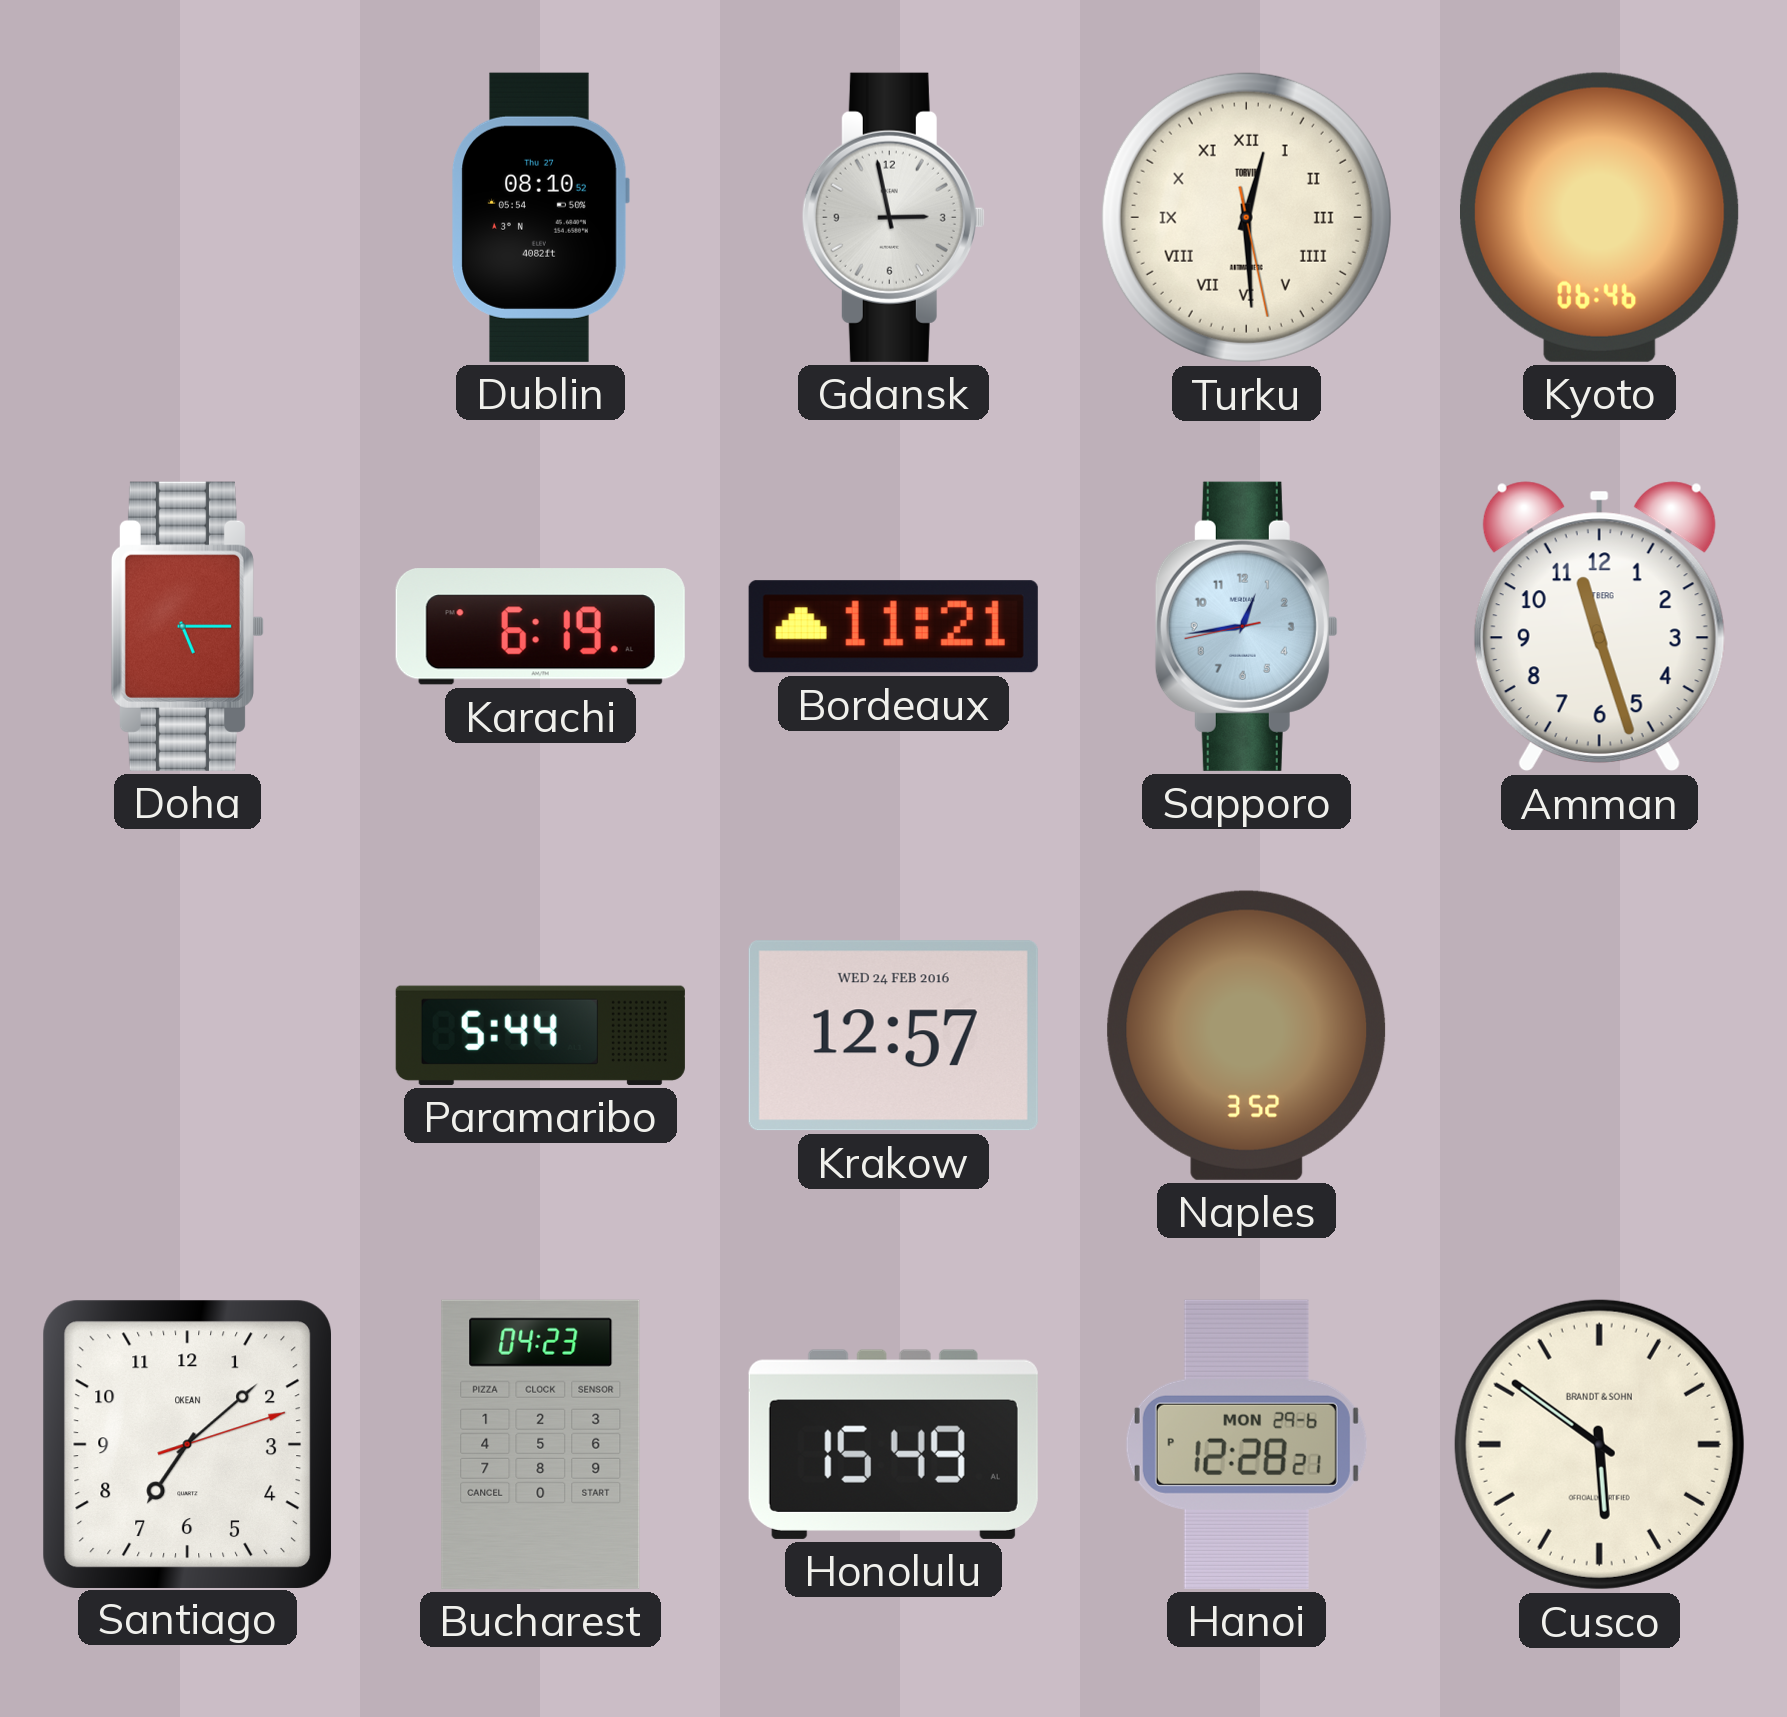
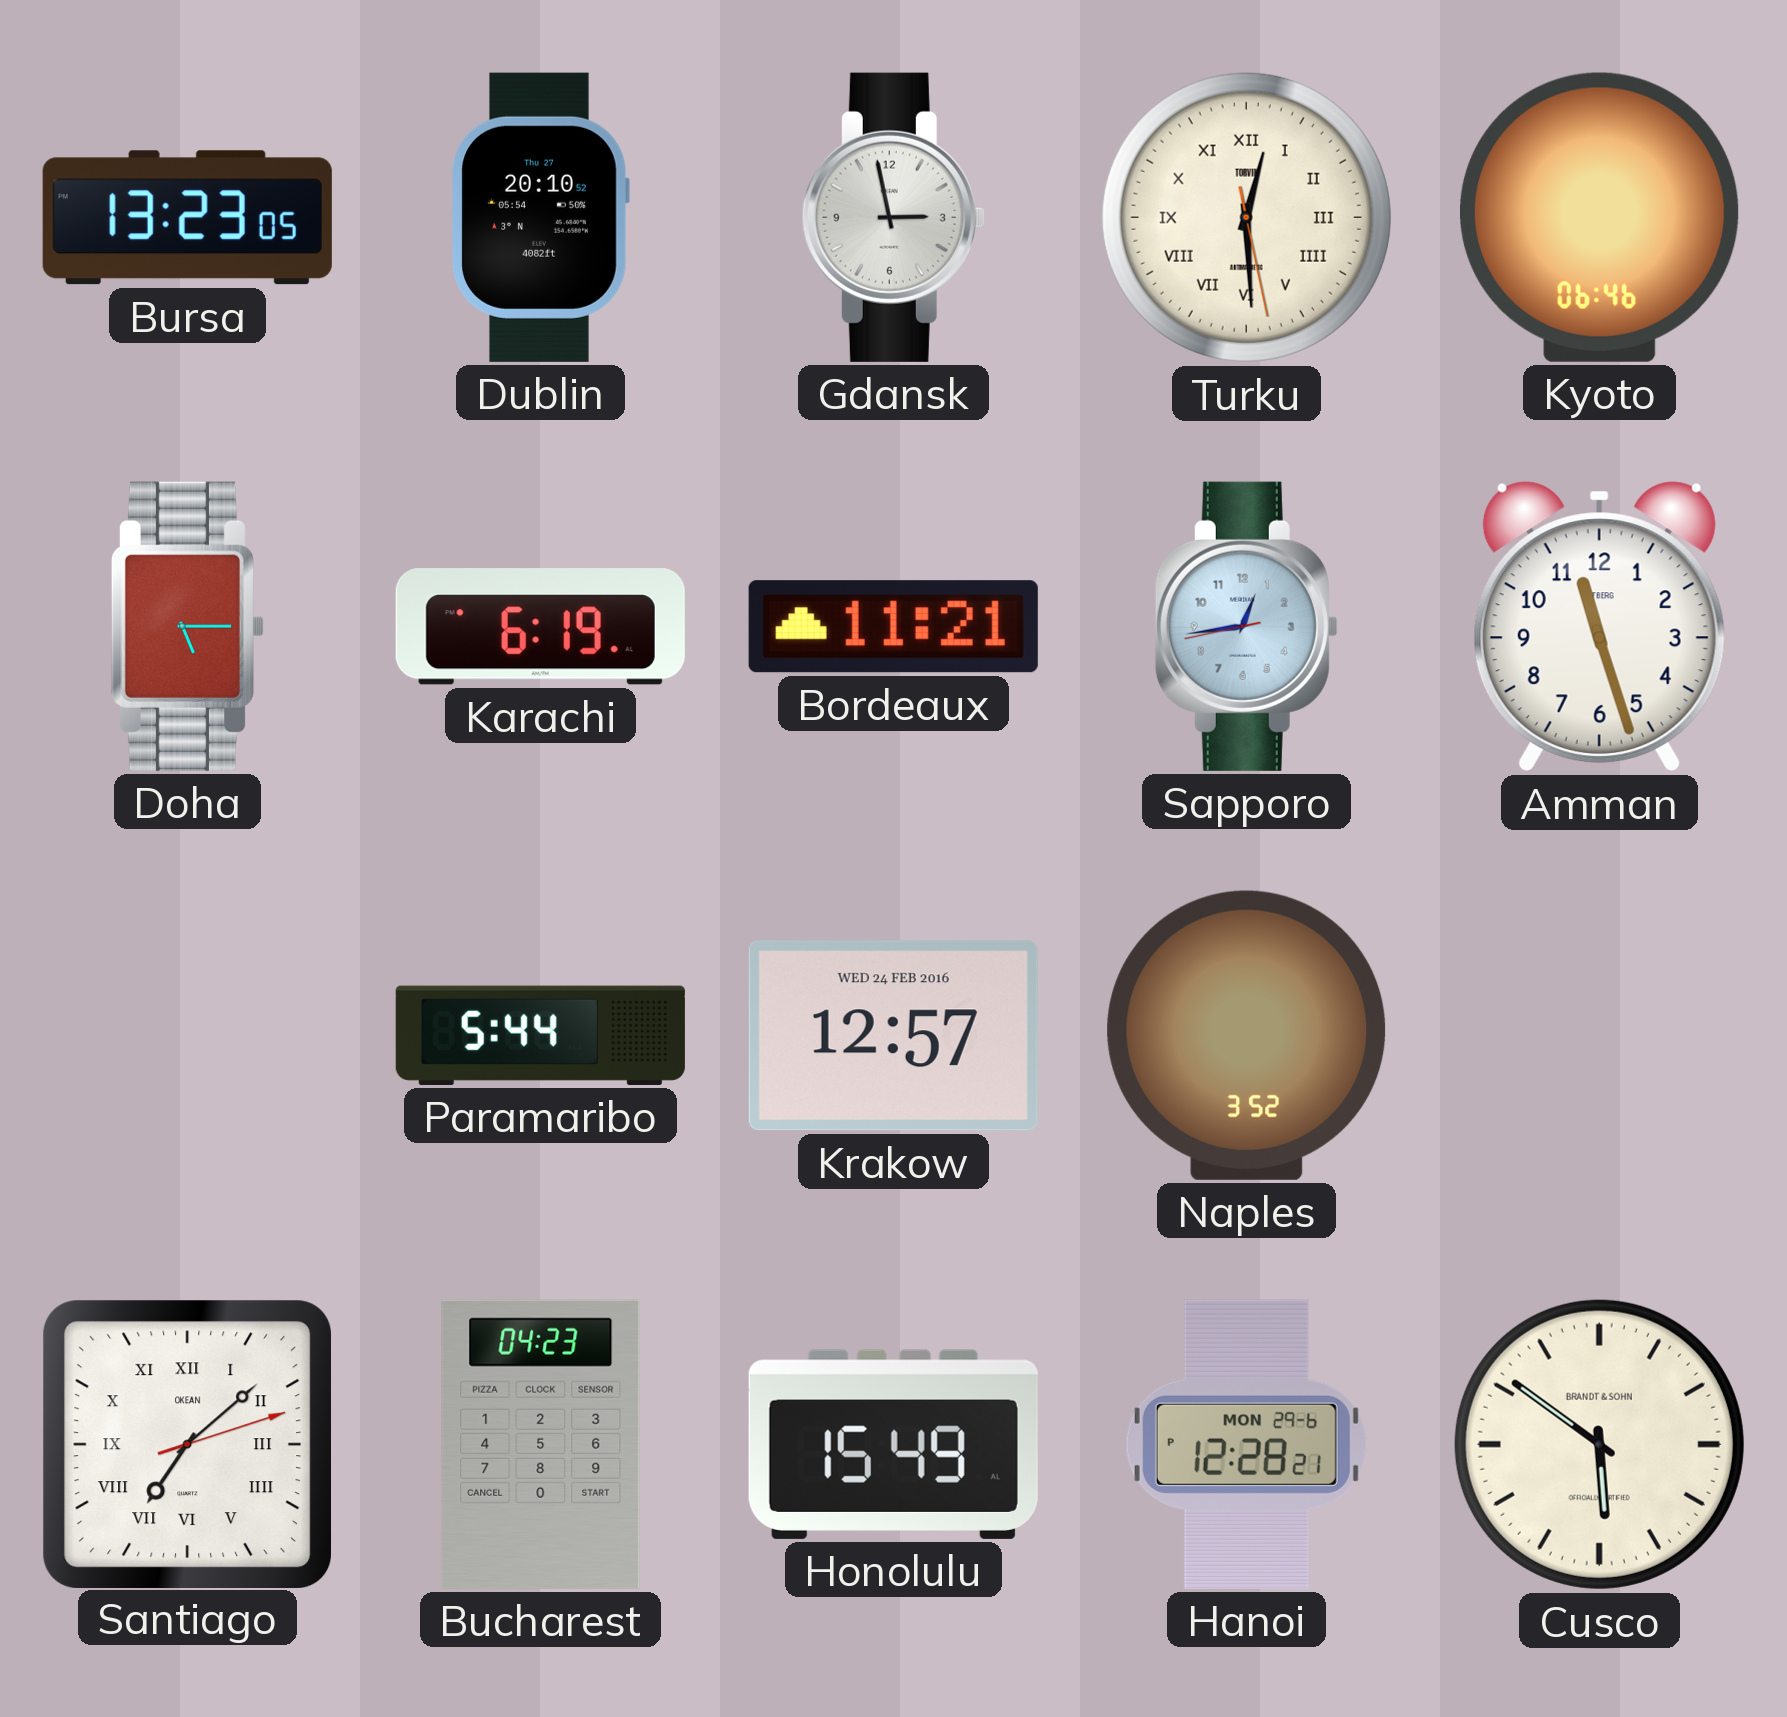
Bursa: none -> 13:23
Dublin: 08:10 -> 20:10
Santiago numerals: Arabic -> Roman
